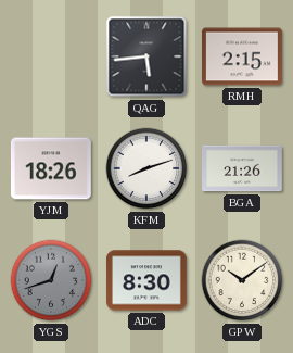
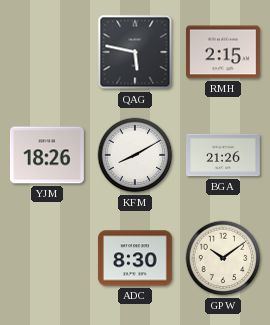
QAG: 5:44 -> 5:47
KFM: 8:12 -> 8:10
YGS: 12:42 -> none
